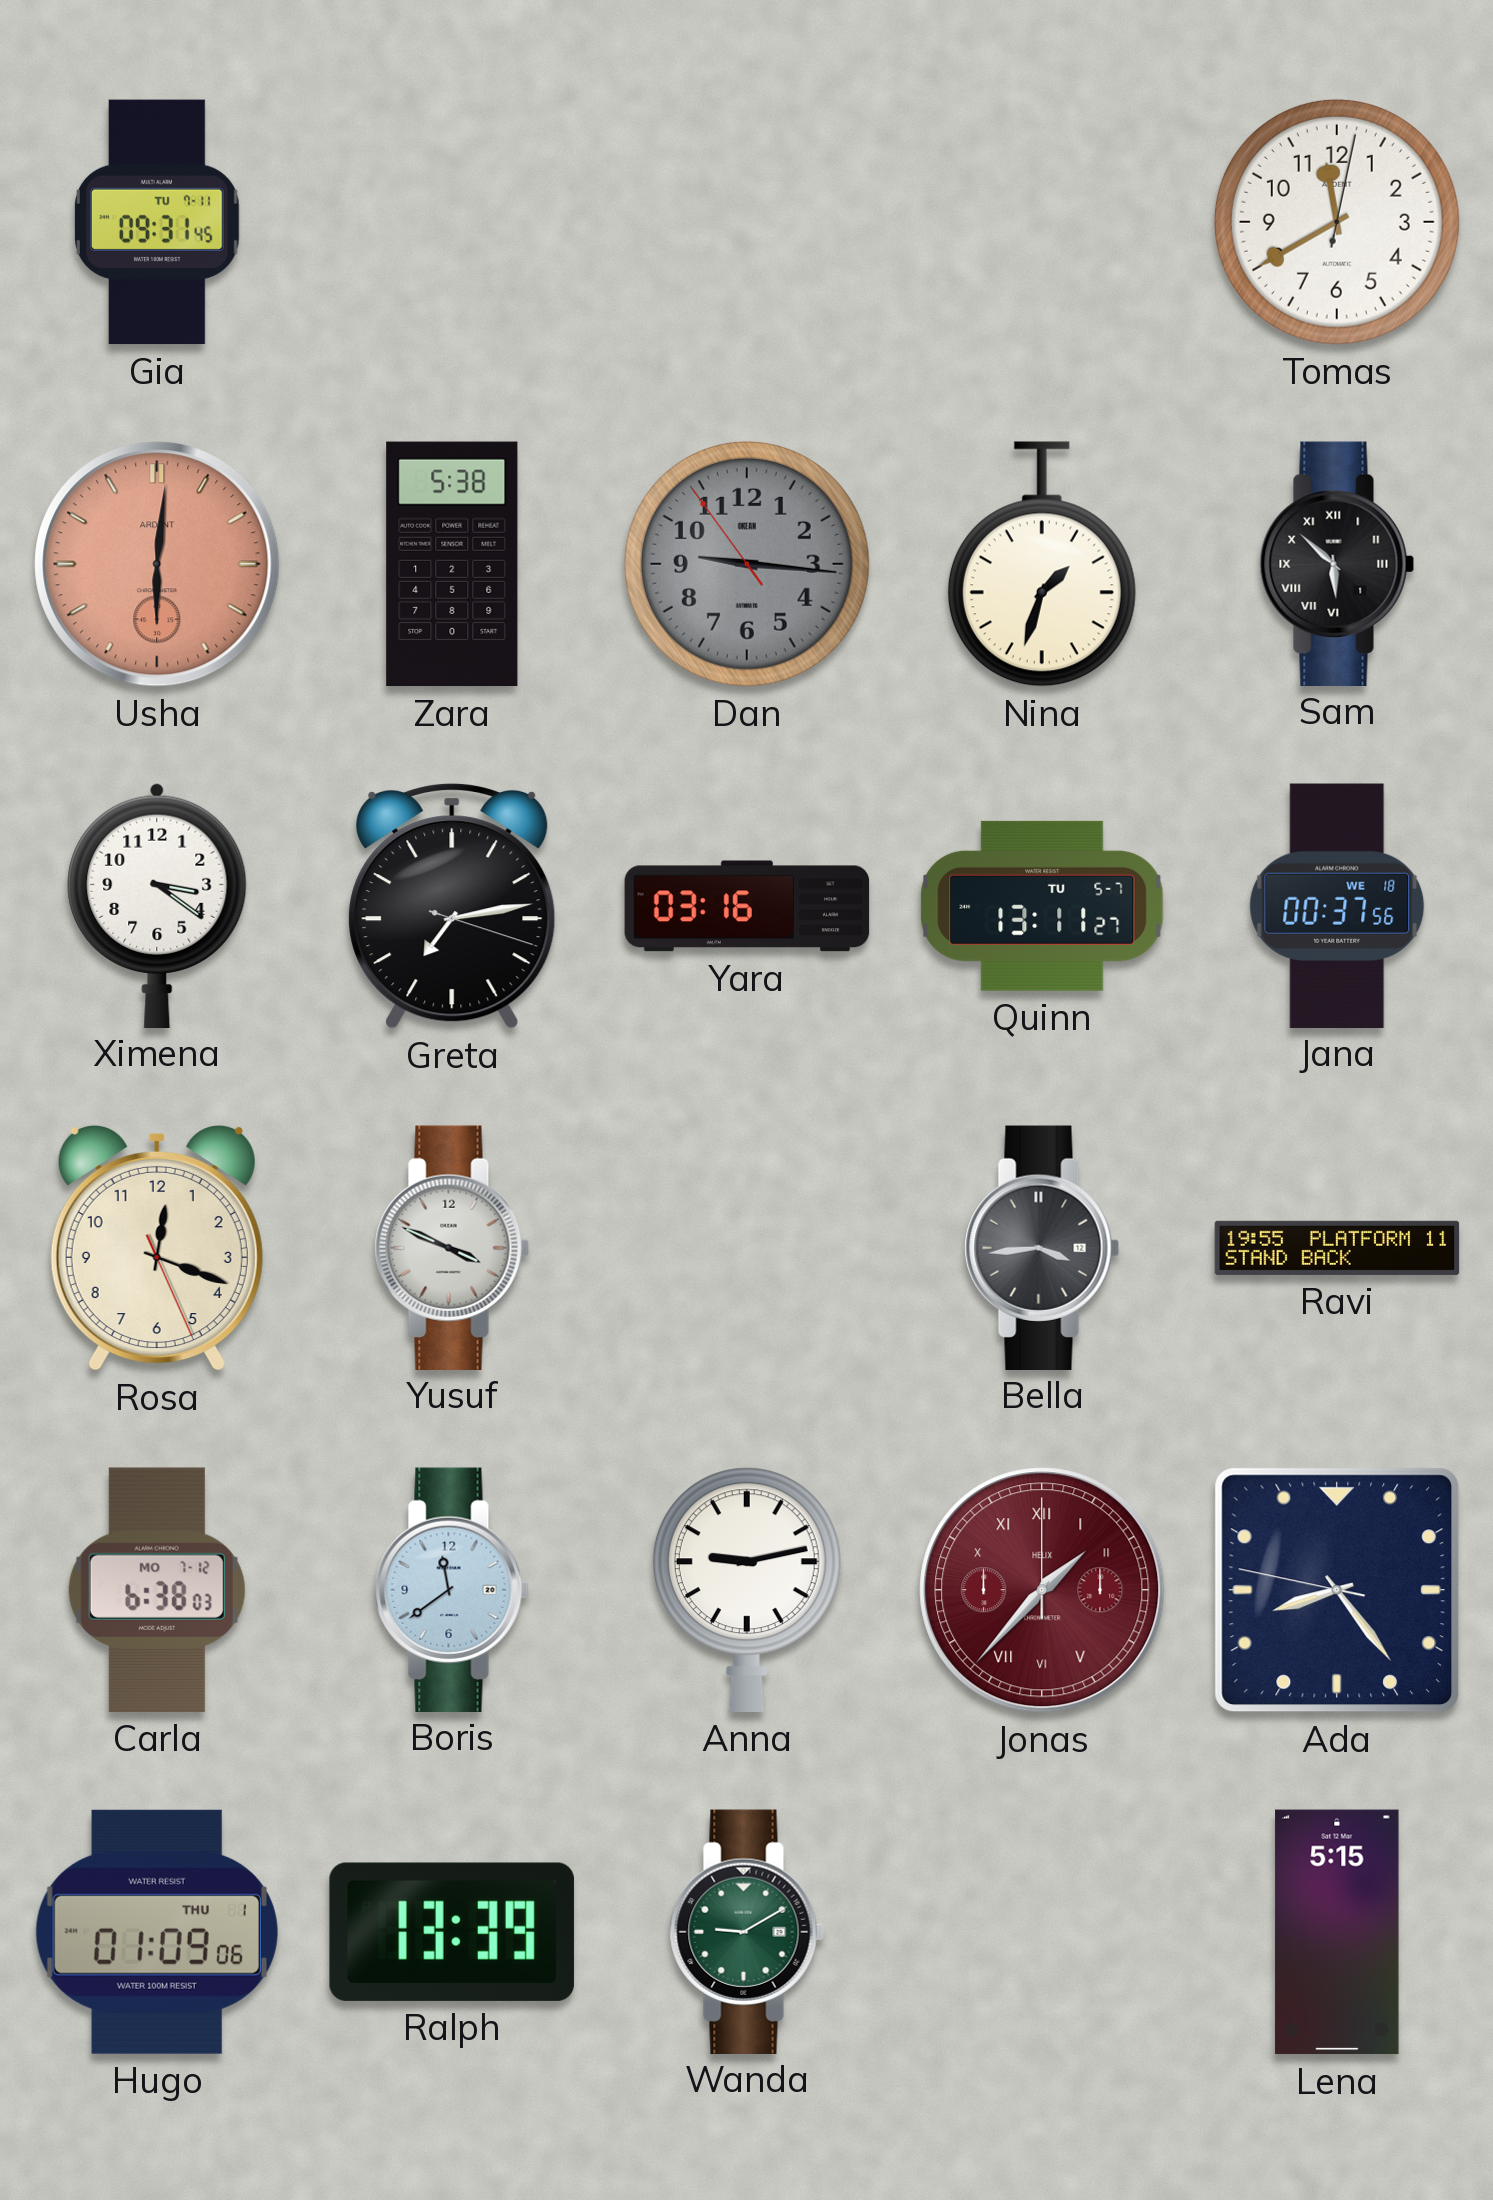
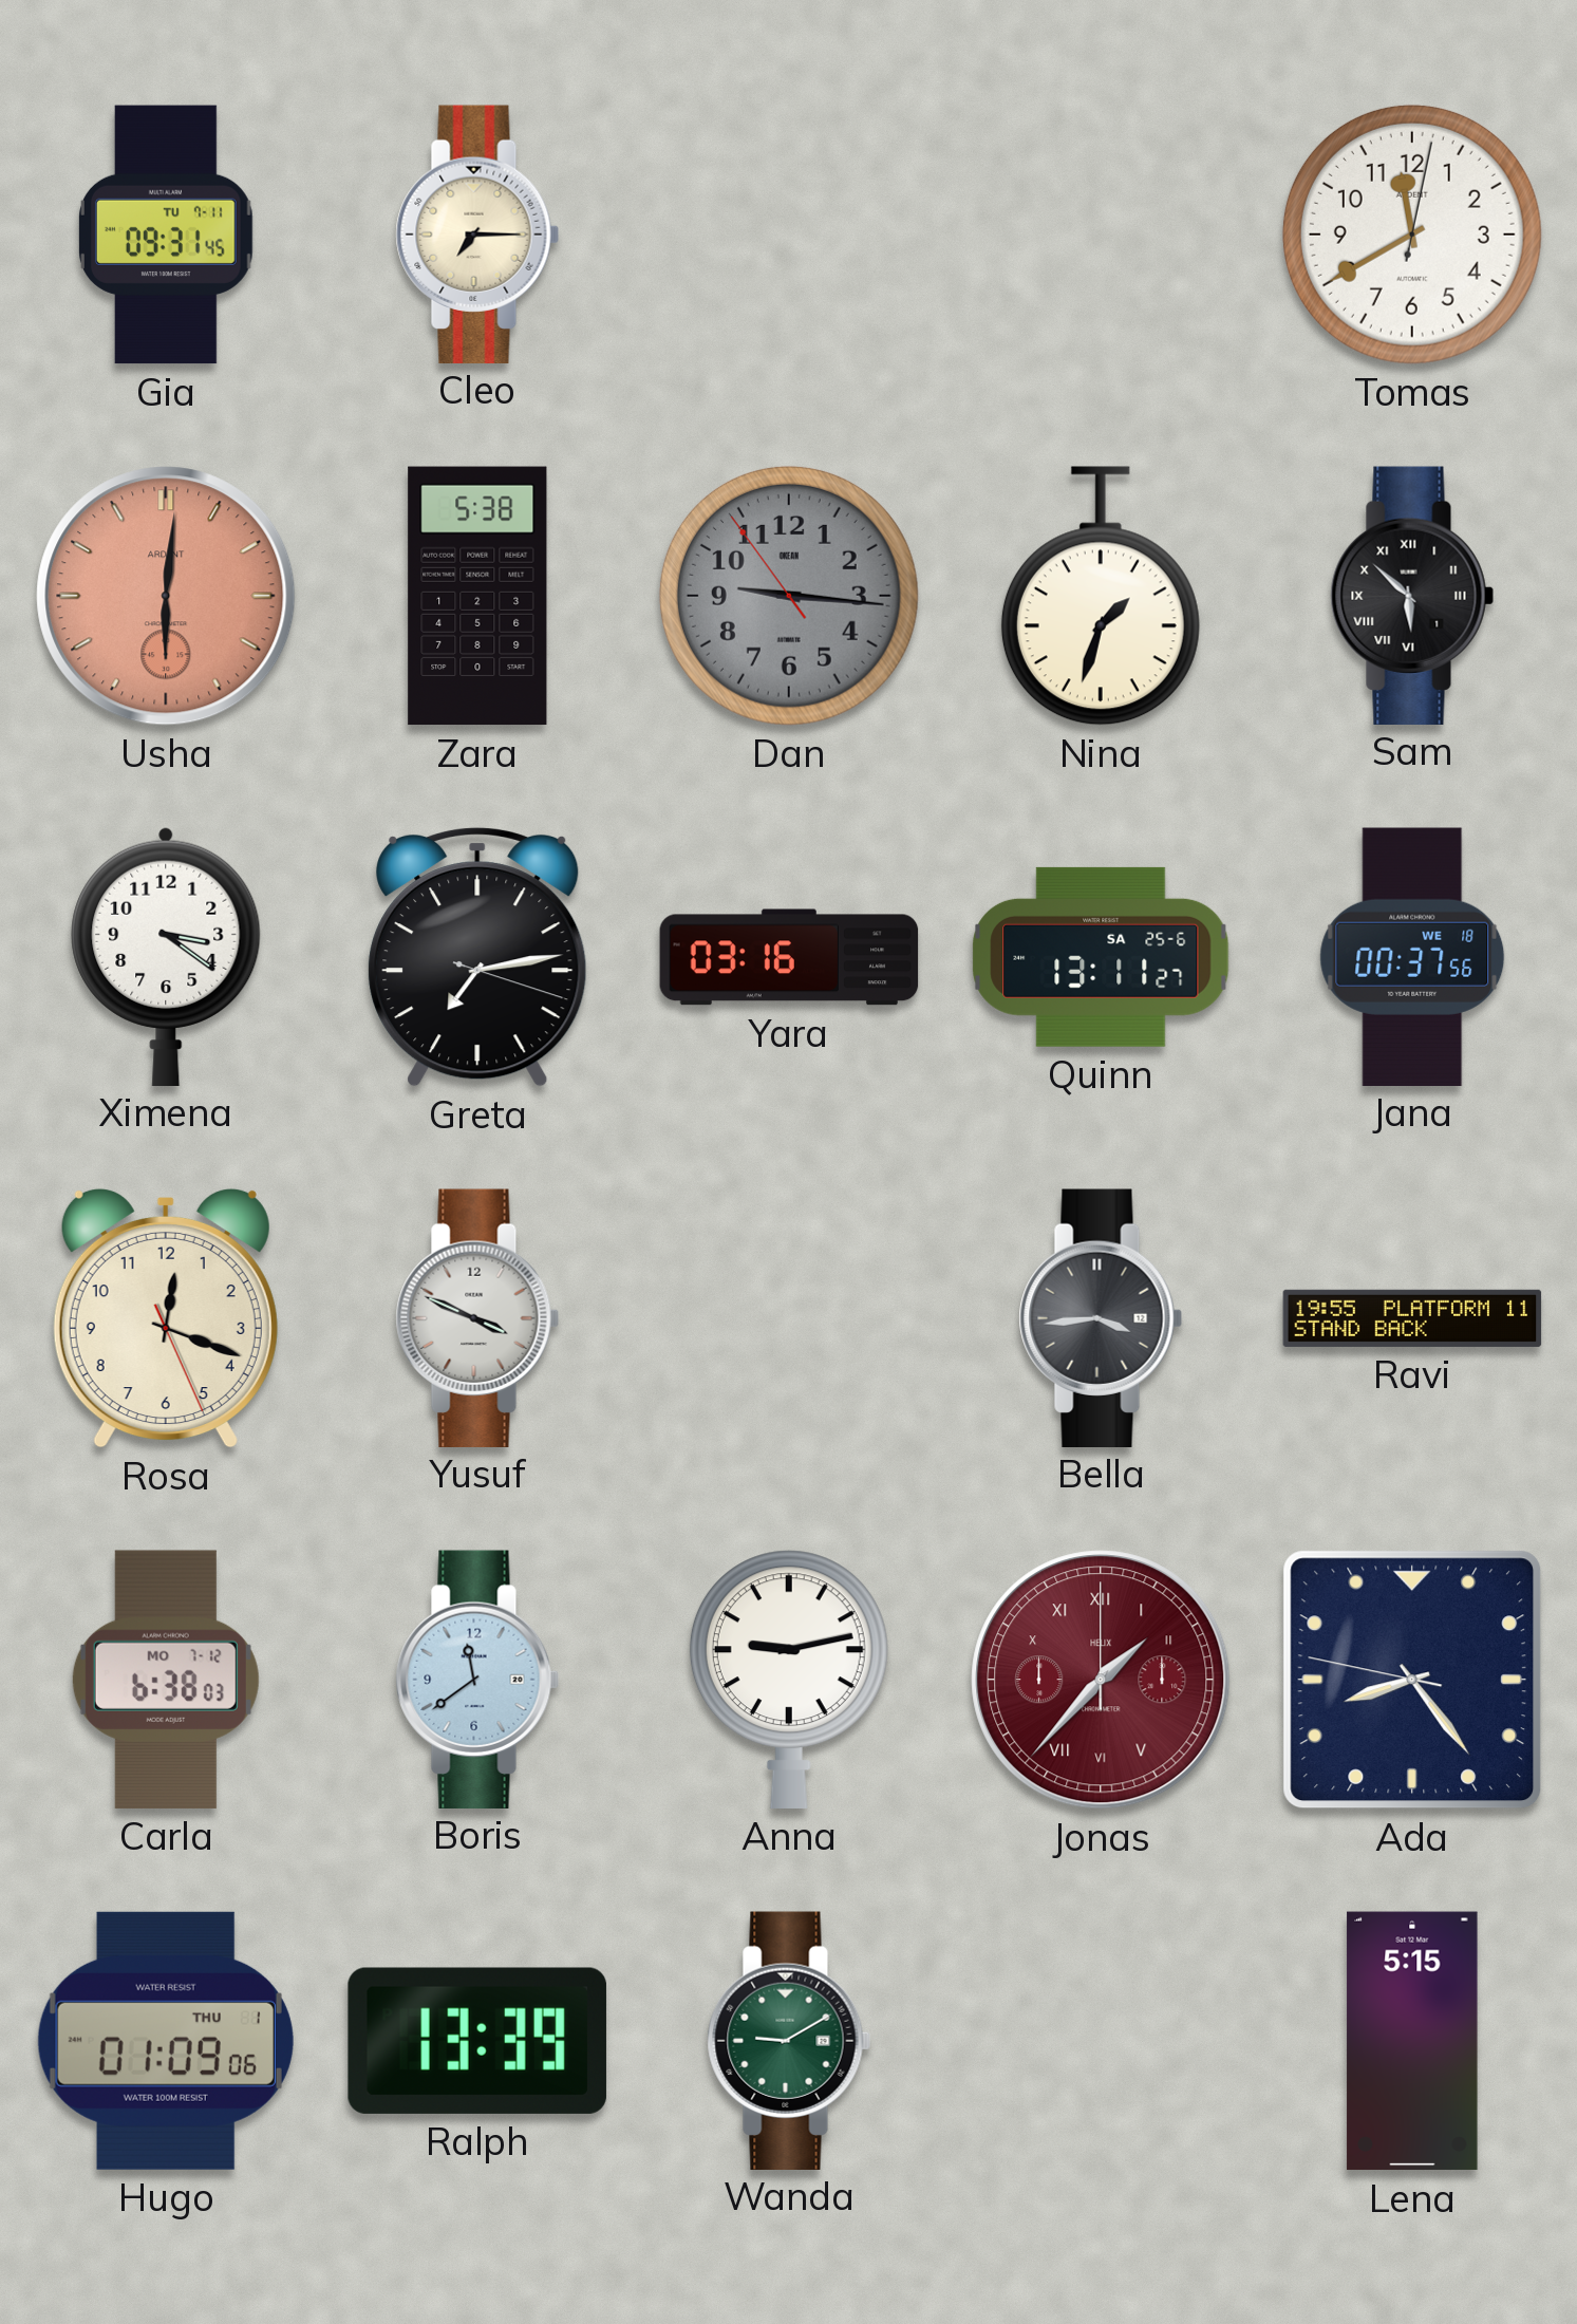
Cleo: none -> 7:15
Quinn date: TU 5-7 -> SA 25-6
